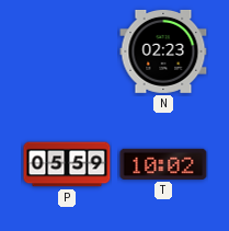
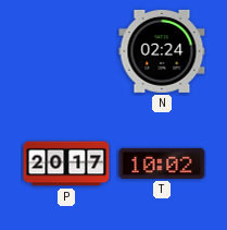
N: 02:23 -> 02:24
P: 05:59 -> 20:17
